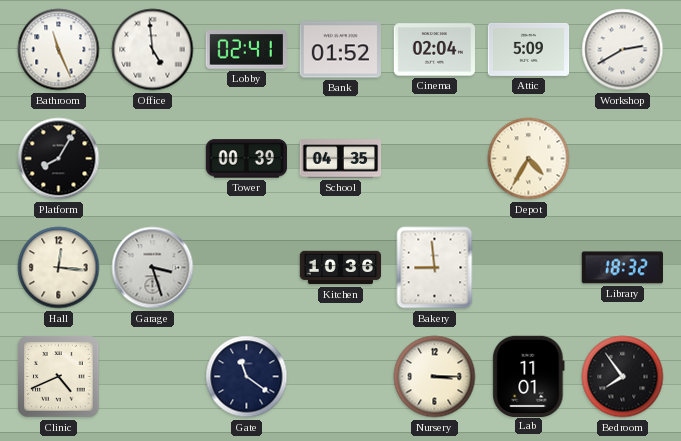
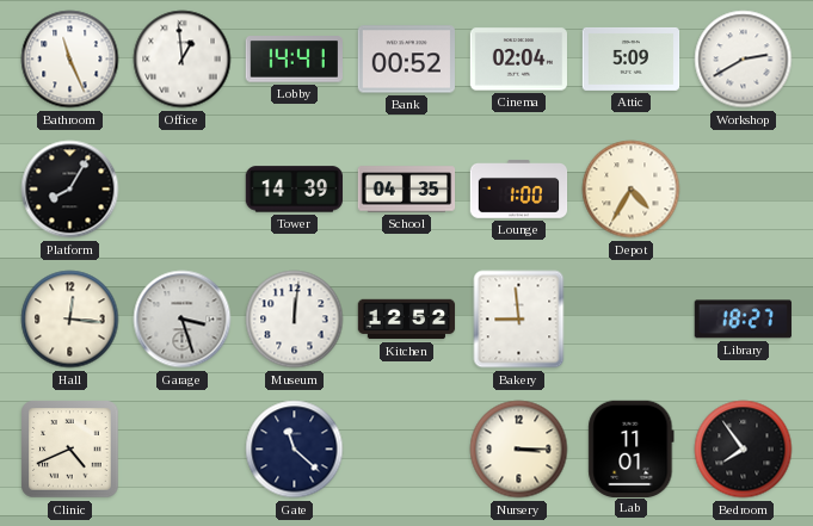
Office: 4:59 -> 12:59
Lobby: 02:41 -> 14:41
Bank: 01:52 -> 00:52
Tower: 00:39 -> 14:39
Lounge: none -> 1:00
Museum: none -> 12:01
Kitchen: 10:36 -> 12:52
Library: 18:32 -> 18:27
Gate: 11:21 -> 11:22
